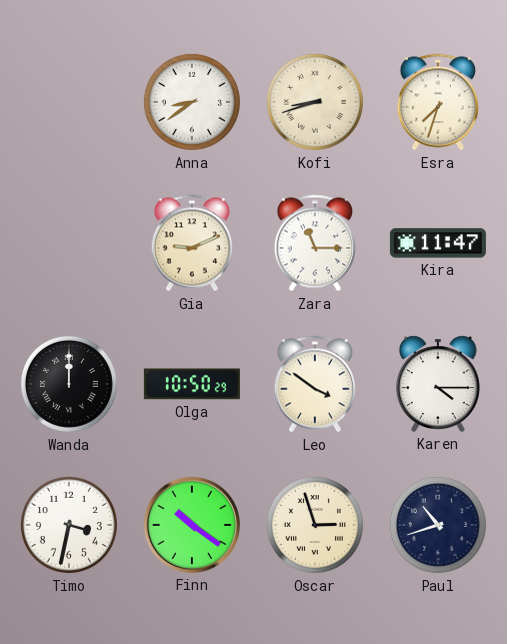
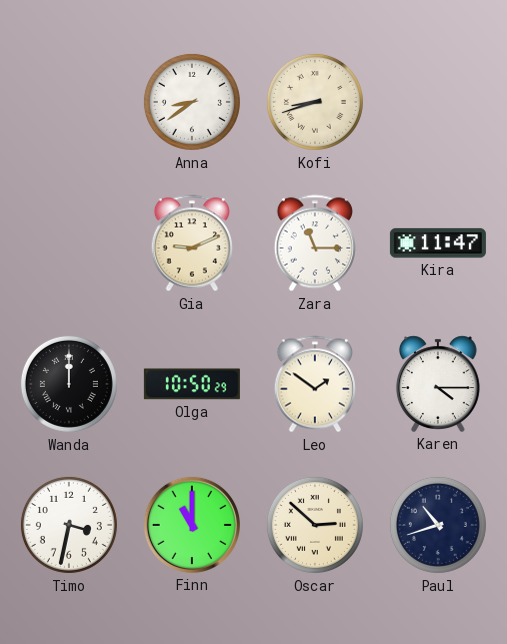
Esra: 7:33 -> none
Leo: 3:51 -> 1:51
Finn: 10:21 -> 11:00
Oscar: 2:57 -> 2:52
